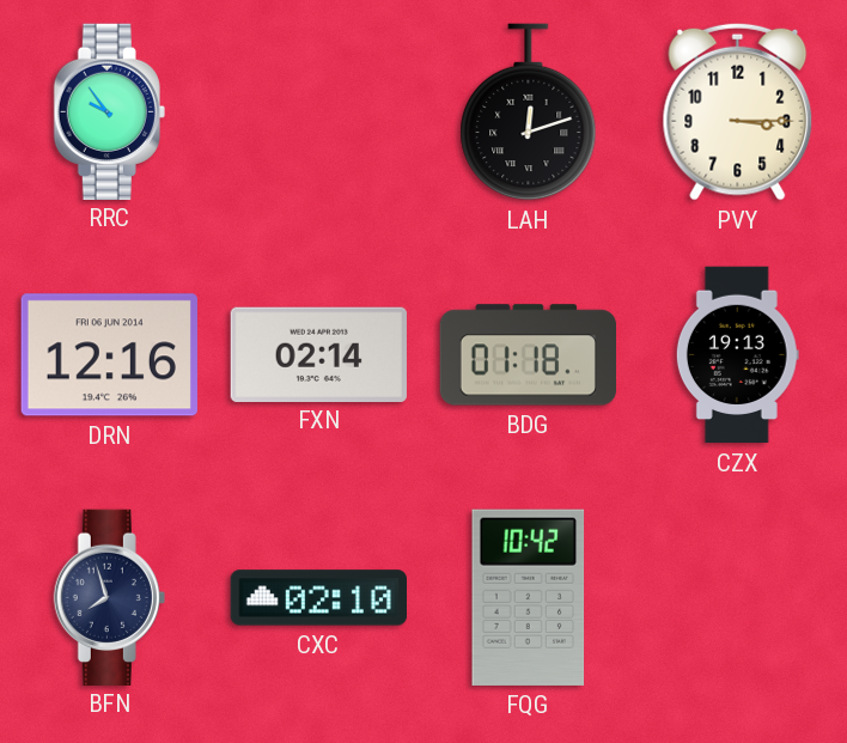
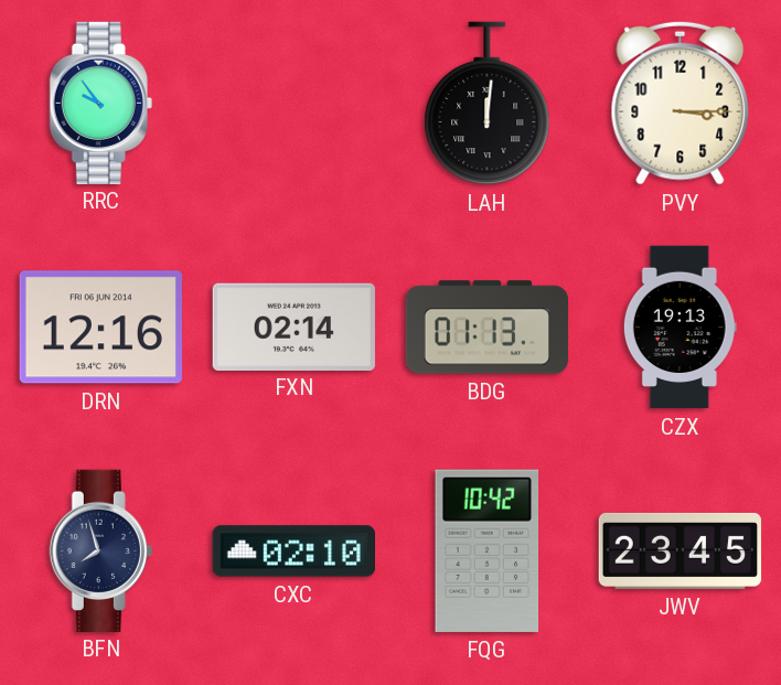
LAH: 12:12 -> 12:01
BDG: 01:18 -> 01:13
JWV: none -> 23:45
